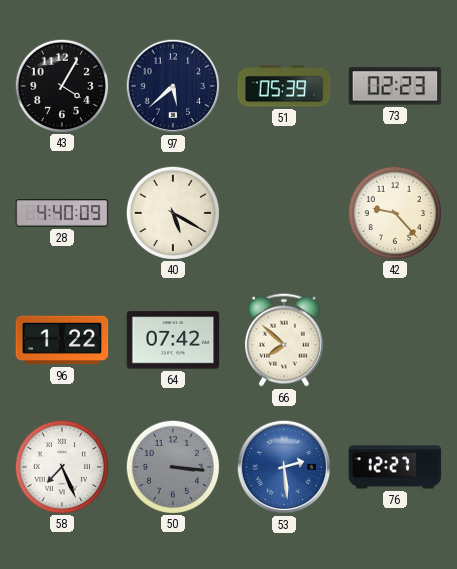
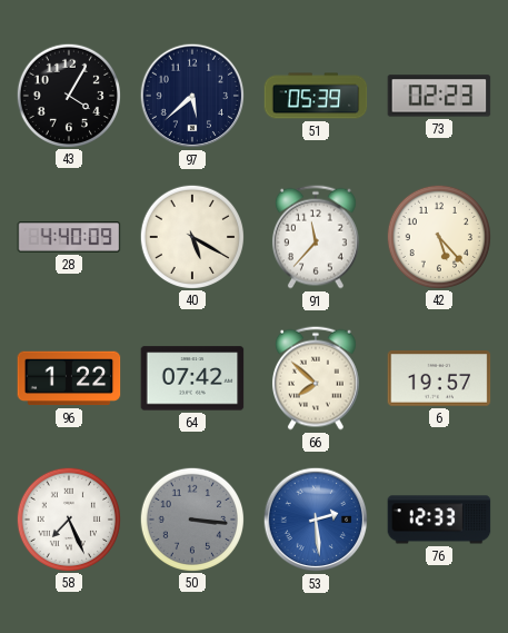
91: none -> 11:37
42: 9:23 -> 5:23
6: none -> 19:57
76: 12:27 -> 12:33
